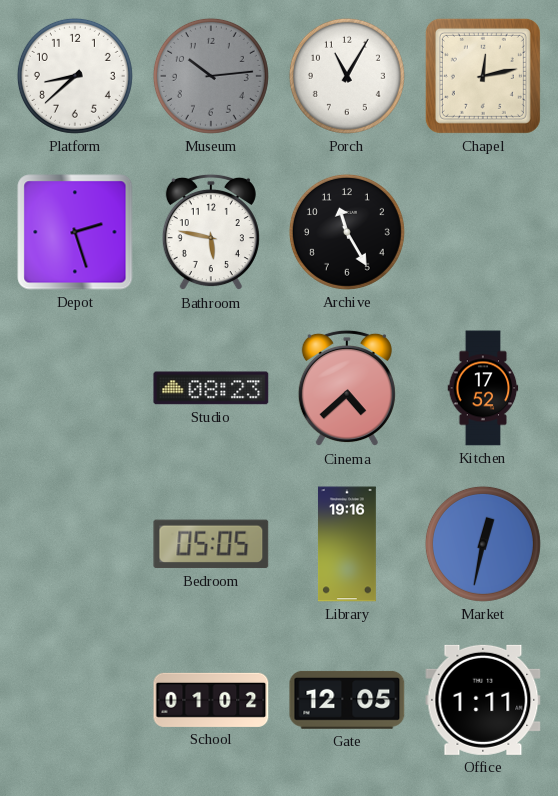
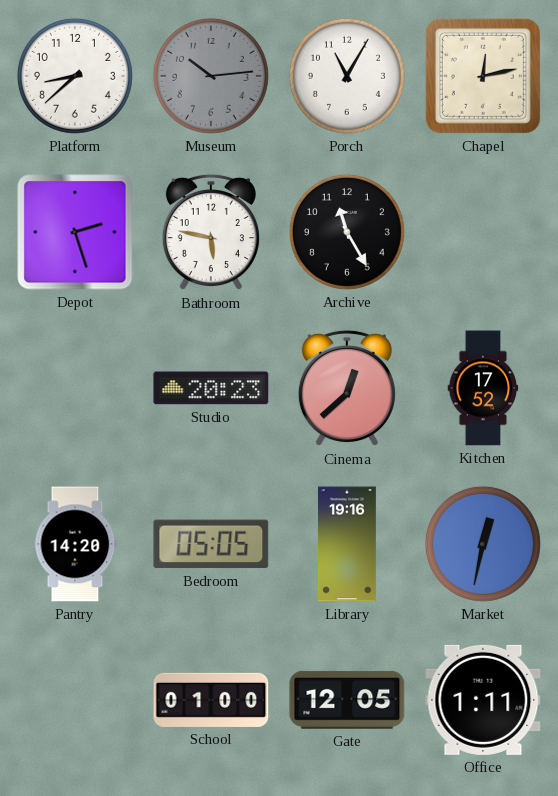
Studio: 08:23 -> 20:23
Cinema: 4:38 -> 12:38
Pantry: none -> 14:20
School: 01:02 -> 01:00
